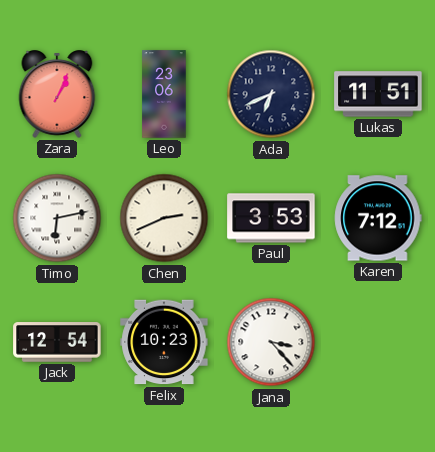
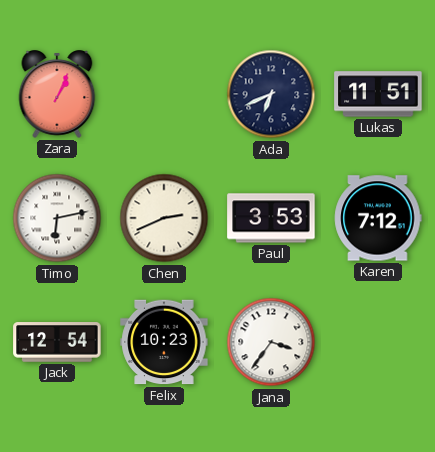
Leo: 23:06 -> none
Jana: 3:23 -> 3:36
